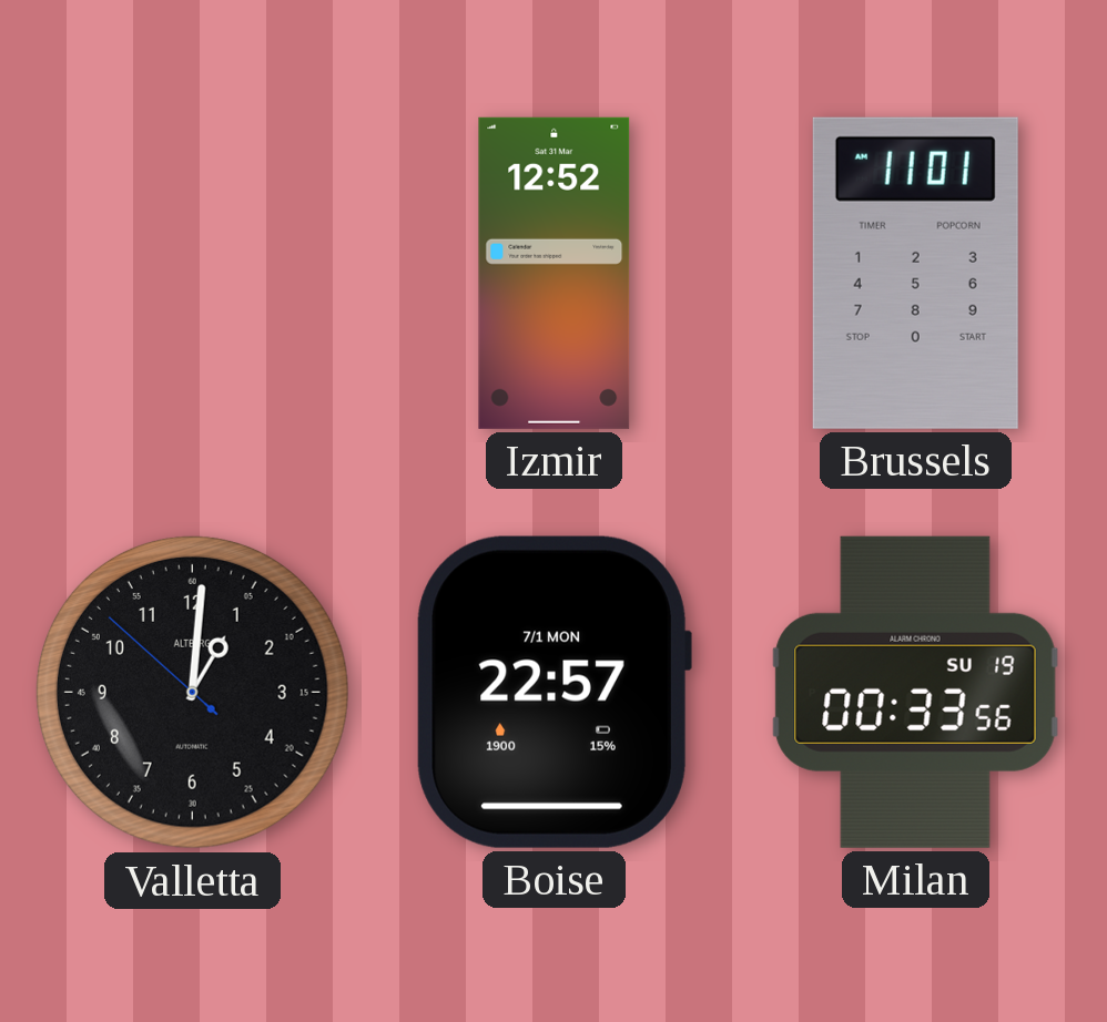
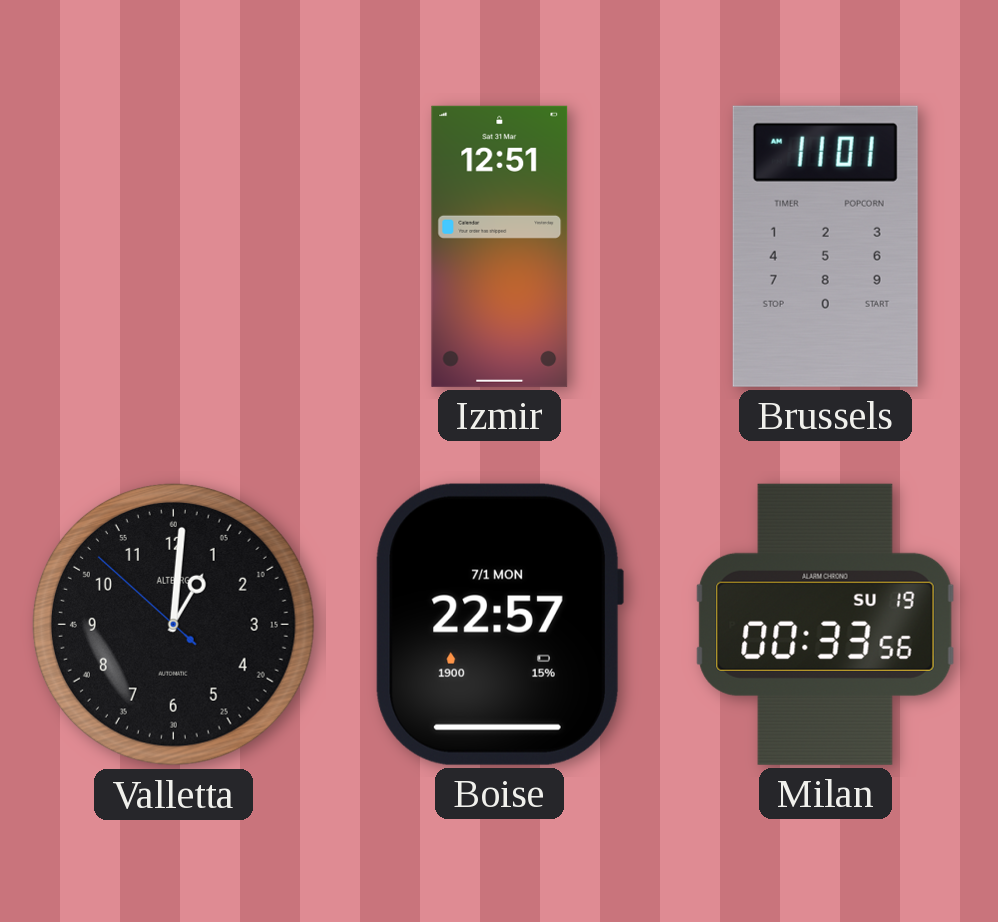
Izmir: 12:52 -> 12:51
